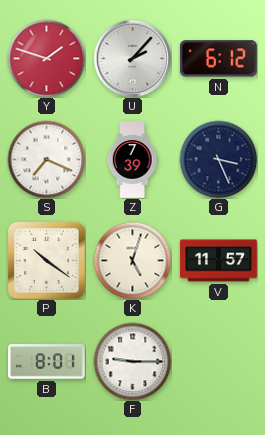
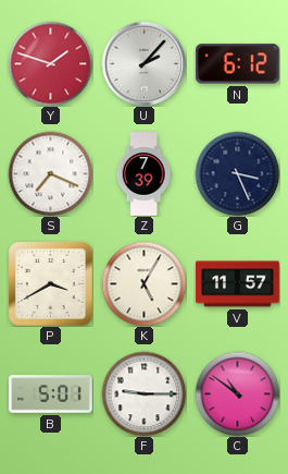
P: 10:21 -> 3:40
K: 5:03 -> 5:05
B: 8:01 -> 5:01
C: none -> 10:51
